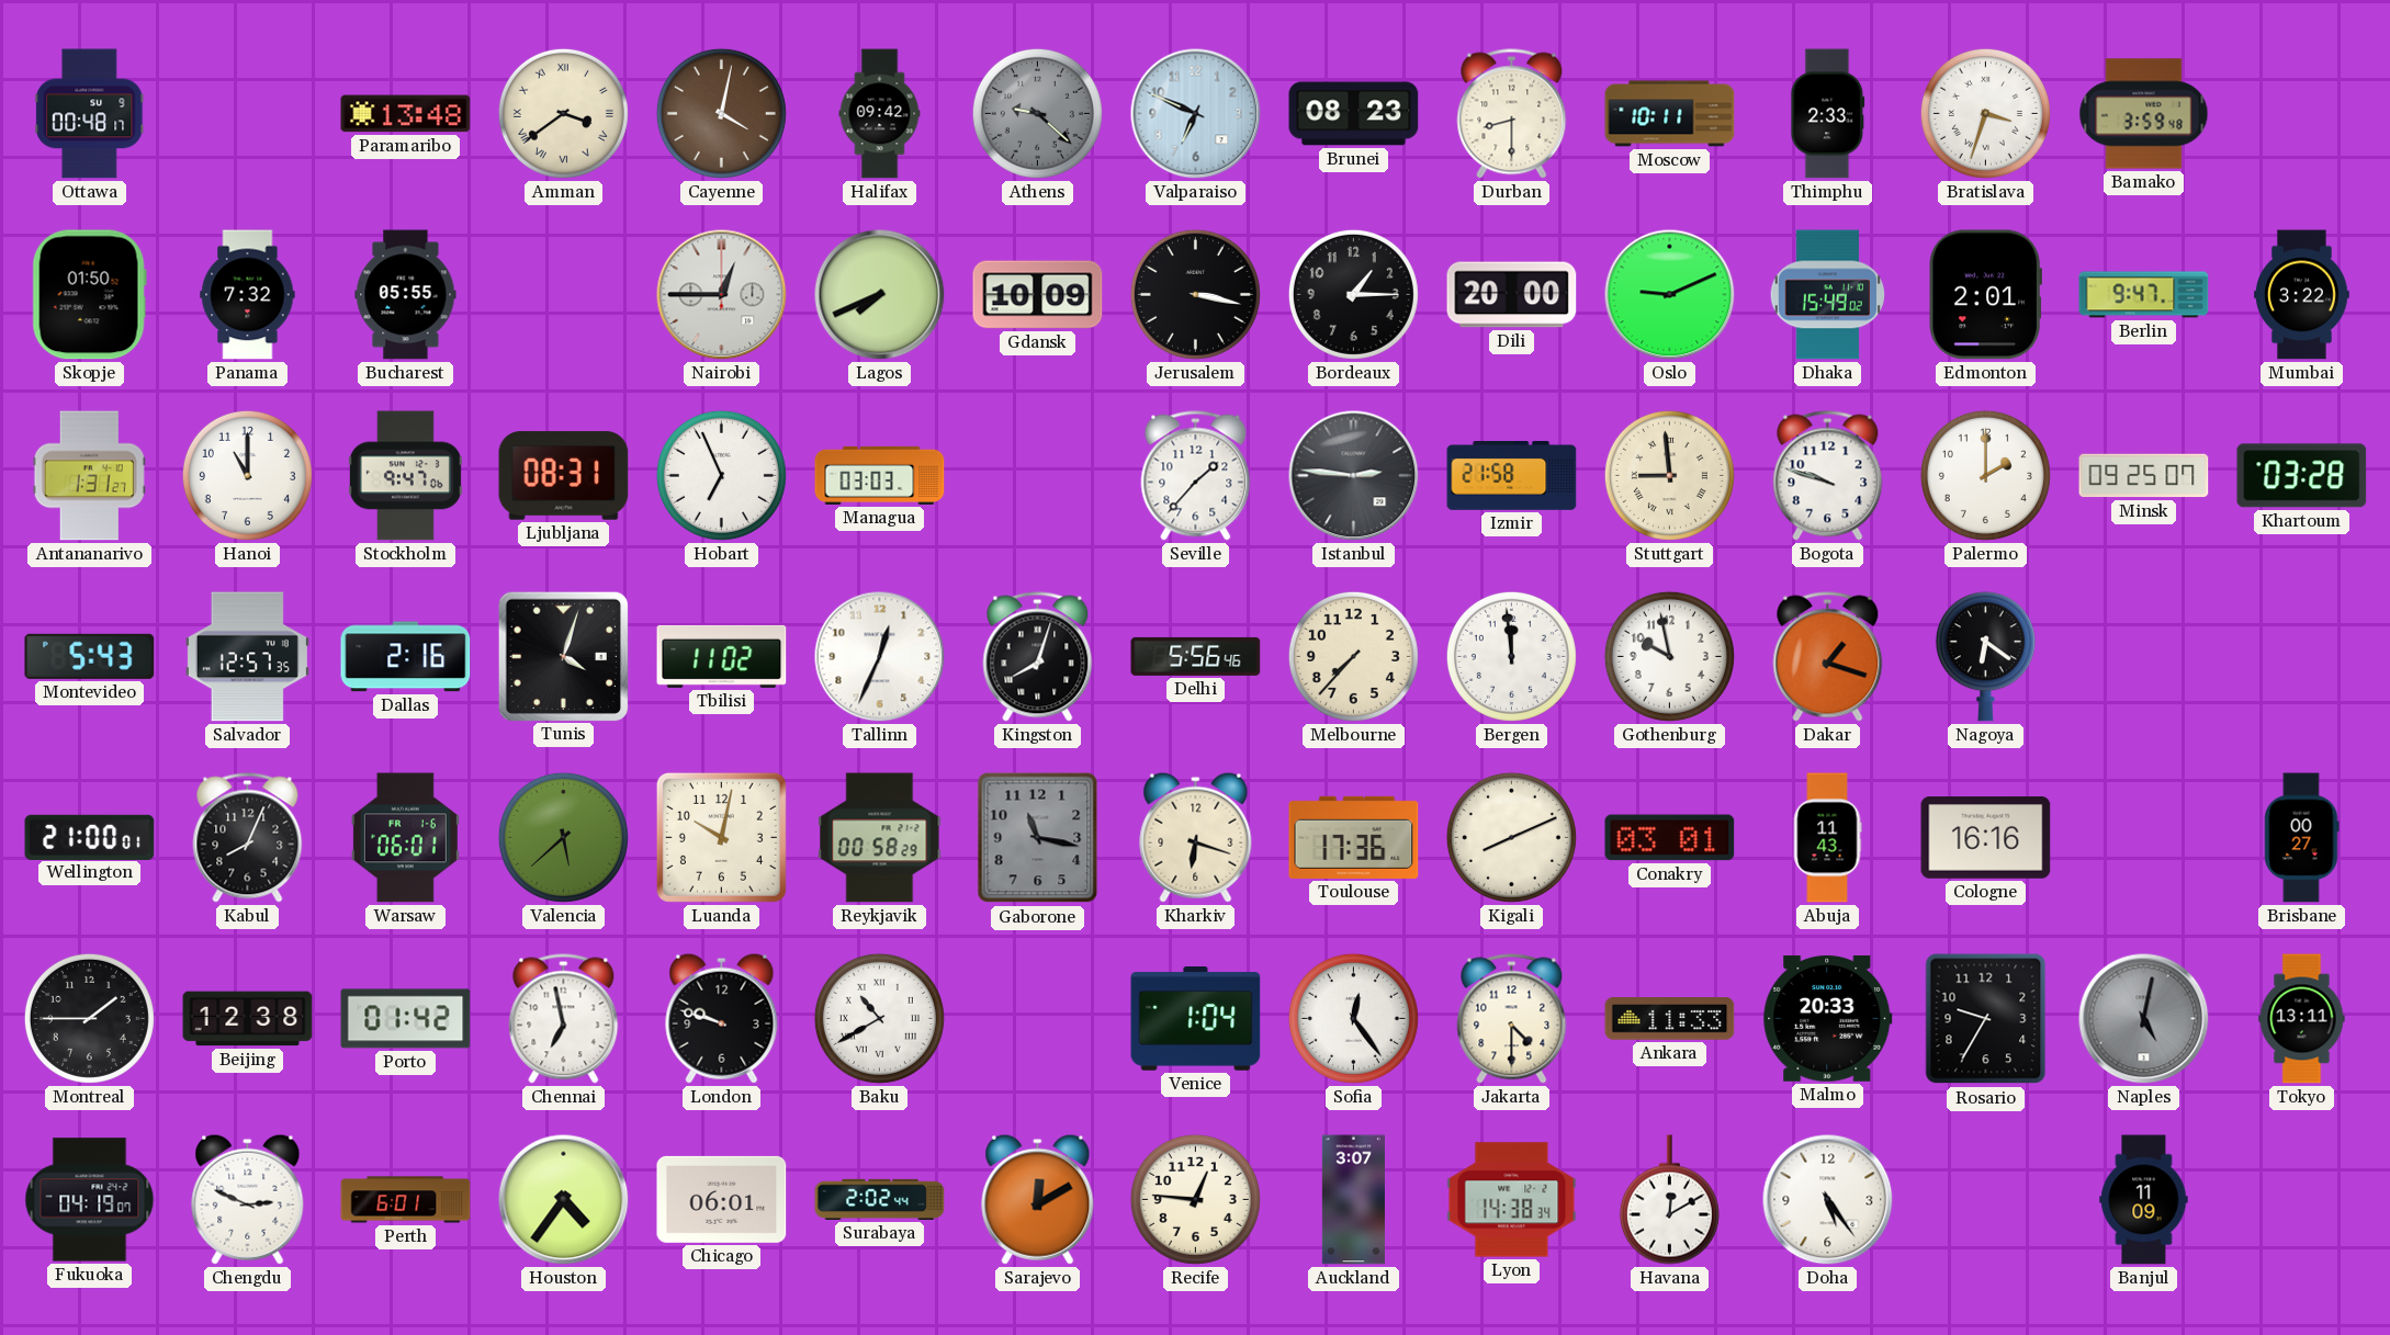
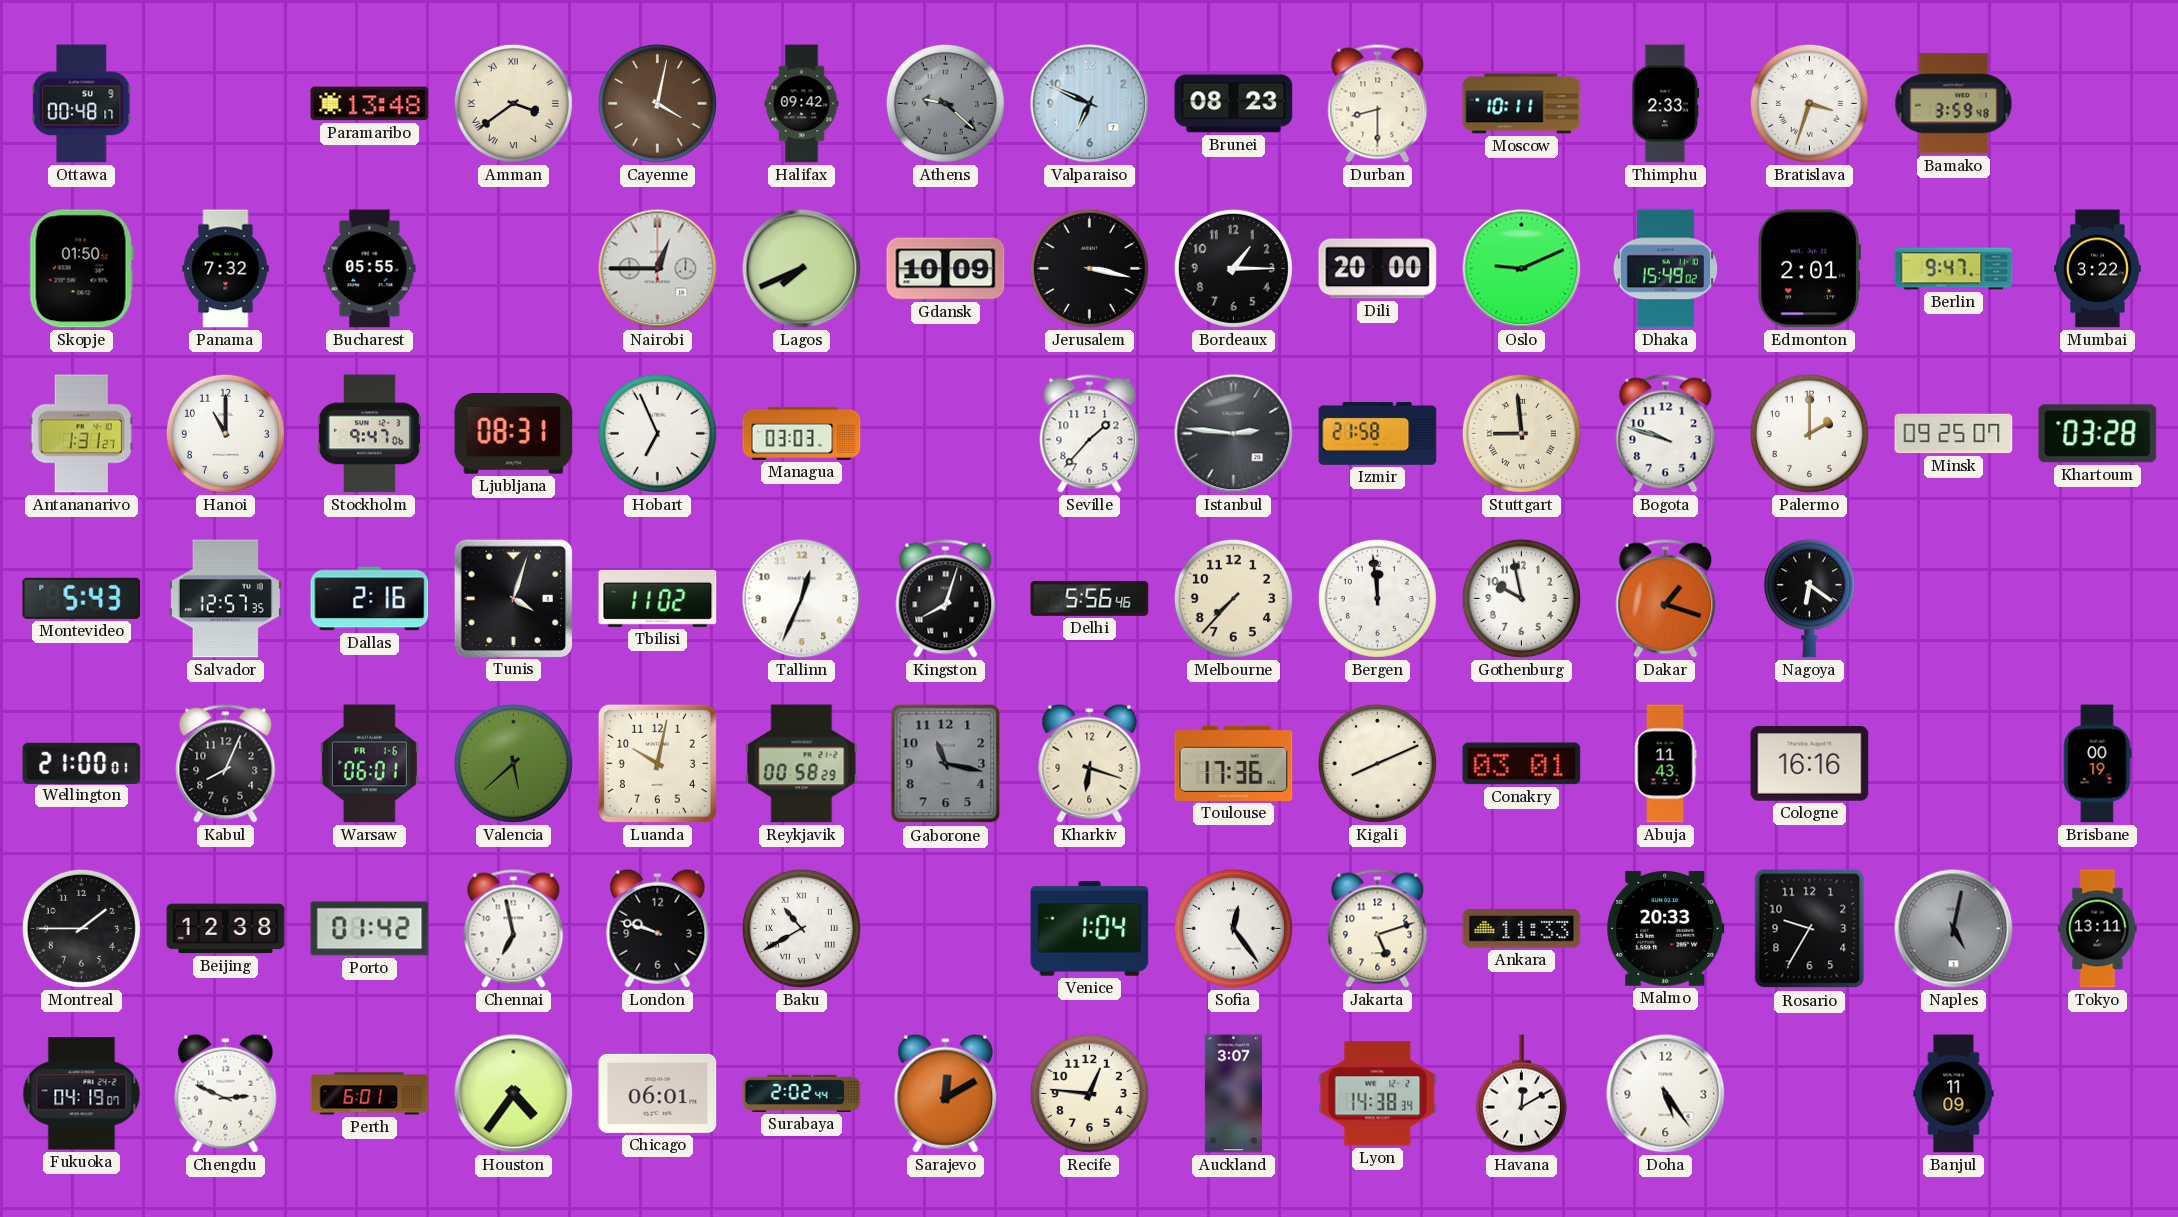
Brisbane: 00:27 -> 00:19
Jakarta: 4:30 -> 5:12
